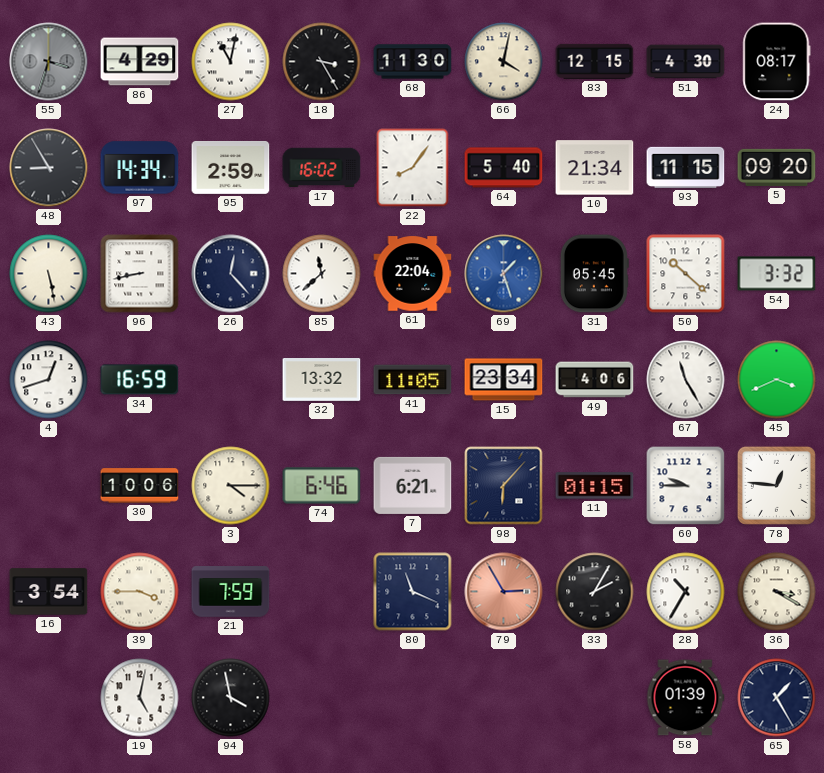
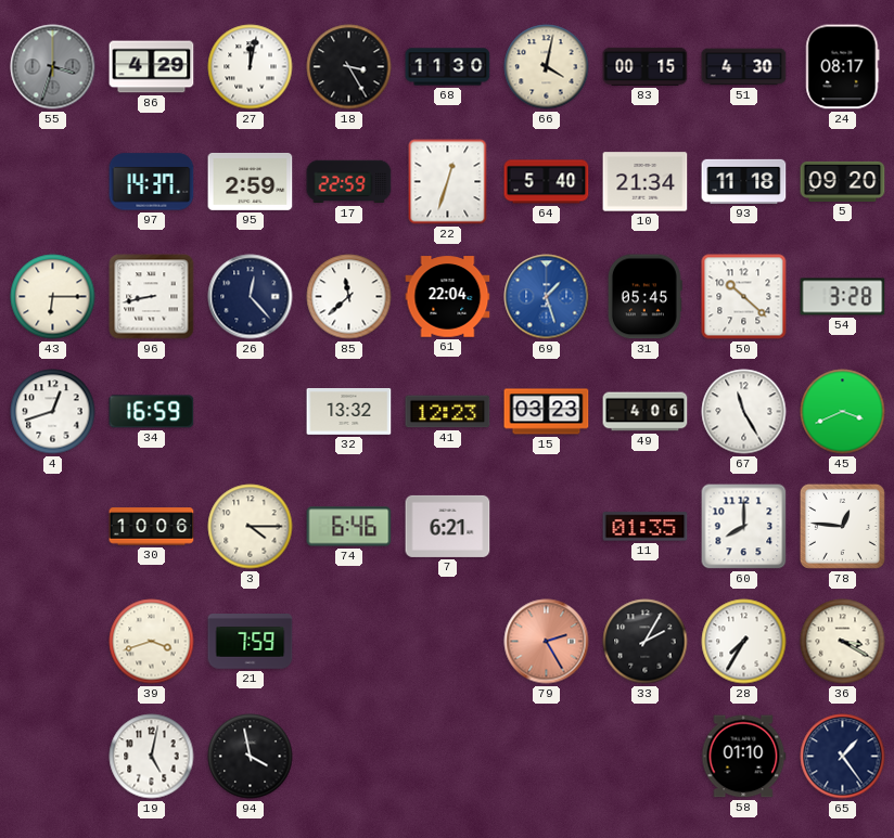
27: 11:02 -> 12:02
83: 12:15 -> 00:15
48: 8:55 -> none
97: 14:34 -> 14:37
17: 16:02 -> 22:59
22: 8:06 -> 12:33
93: 11:15 -> 11:18
43: 5:28 -> 6:15
54: 3:32 -> 3:28
41: 11:05 -> 12:23
15: 23:34 -> 03:23
98: 6:07 -> none
11: 01:15 -> 01:35
60: 9:45 -> 8:00
16: 3:54 -> none
39: 3:45 -> 3:42
80: 11:19 -> none
79: 2:55 -> 2:25
28: 10:35 -> 7:35
58: 01:39 -> 01:10
65: 1:25 -> 1:24
